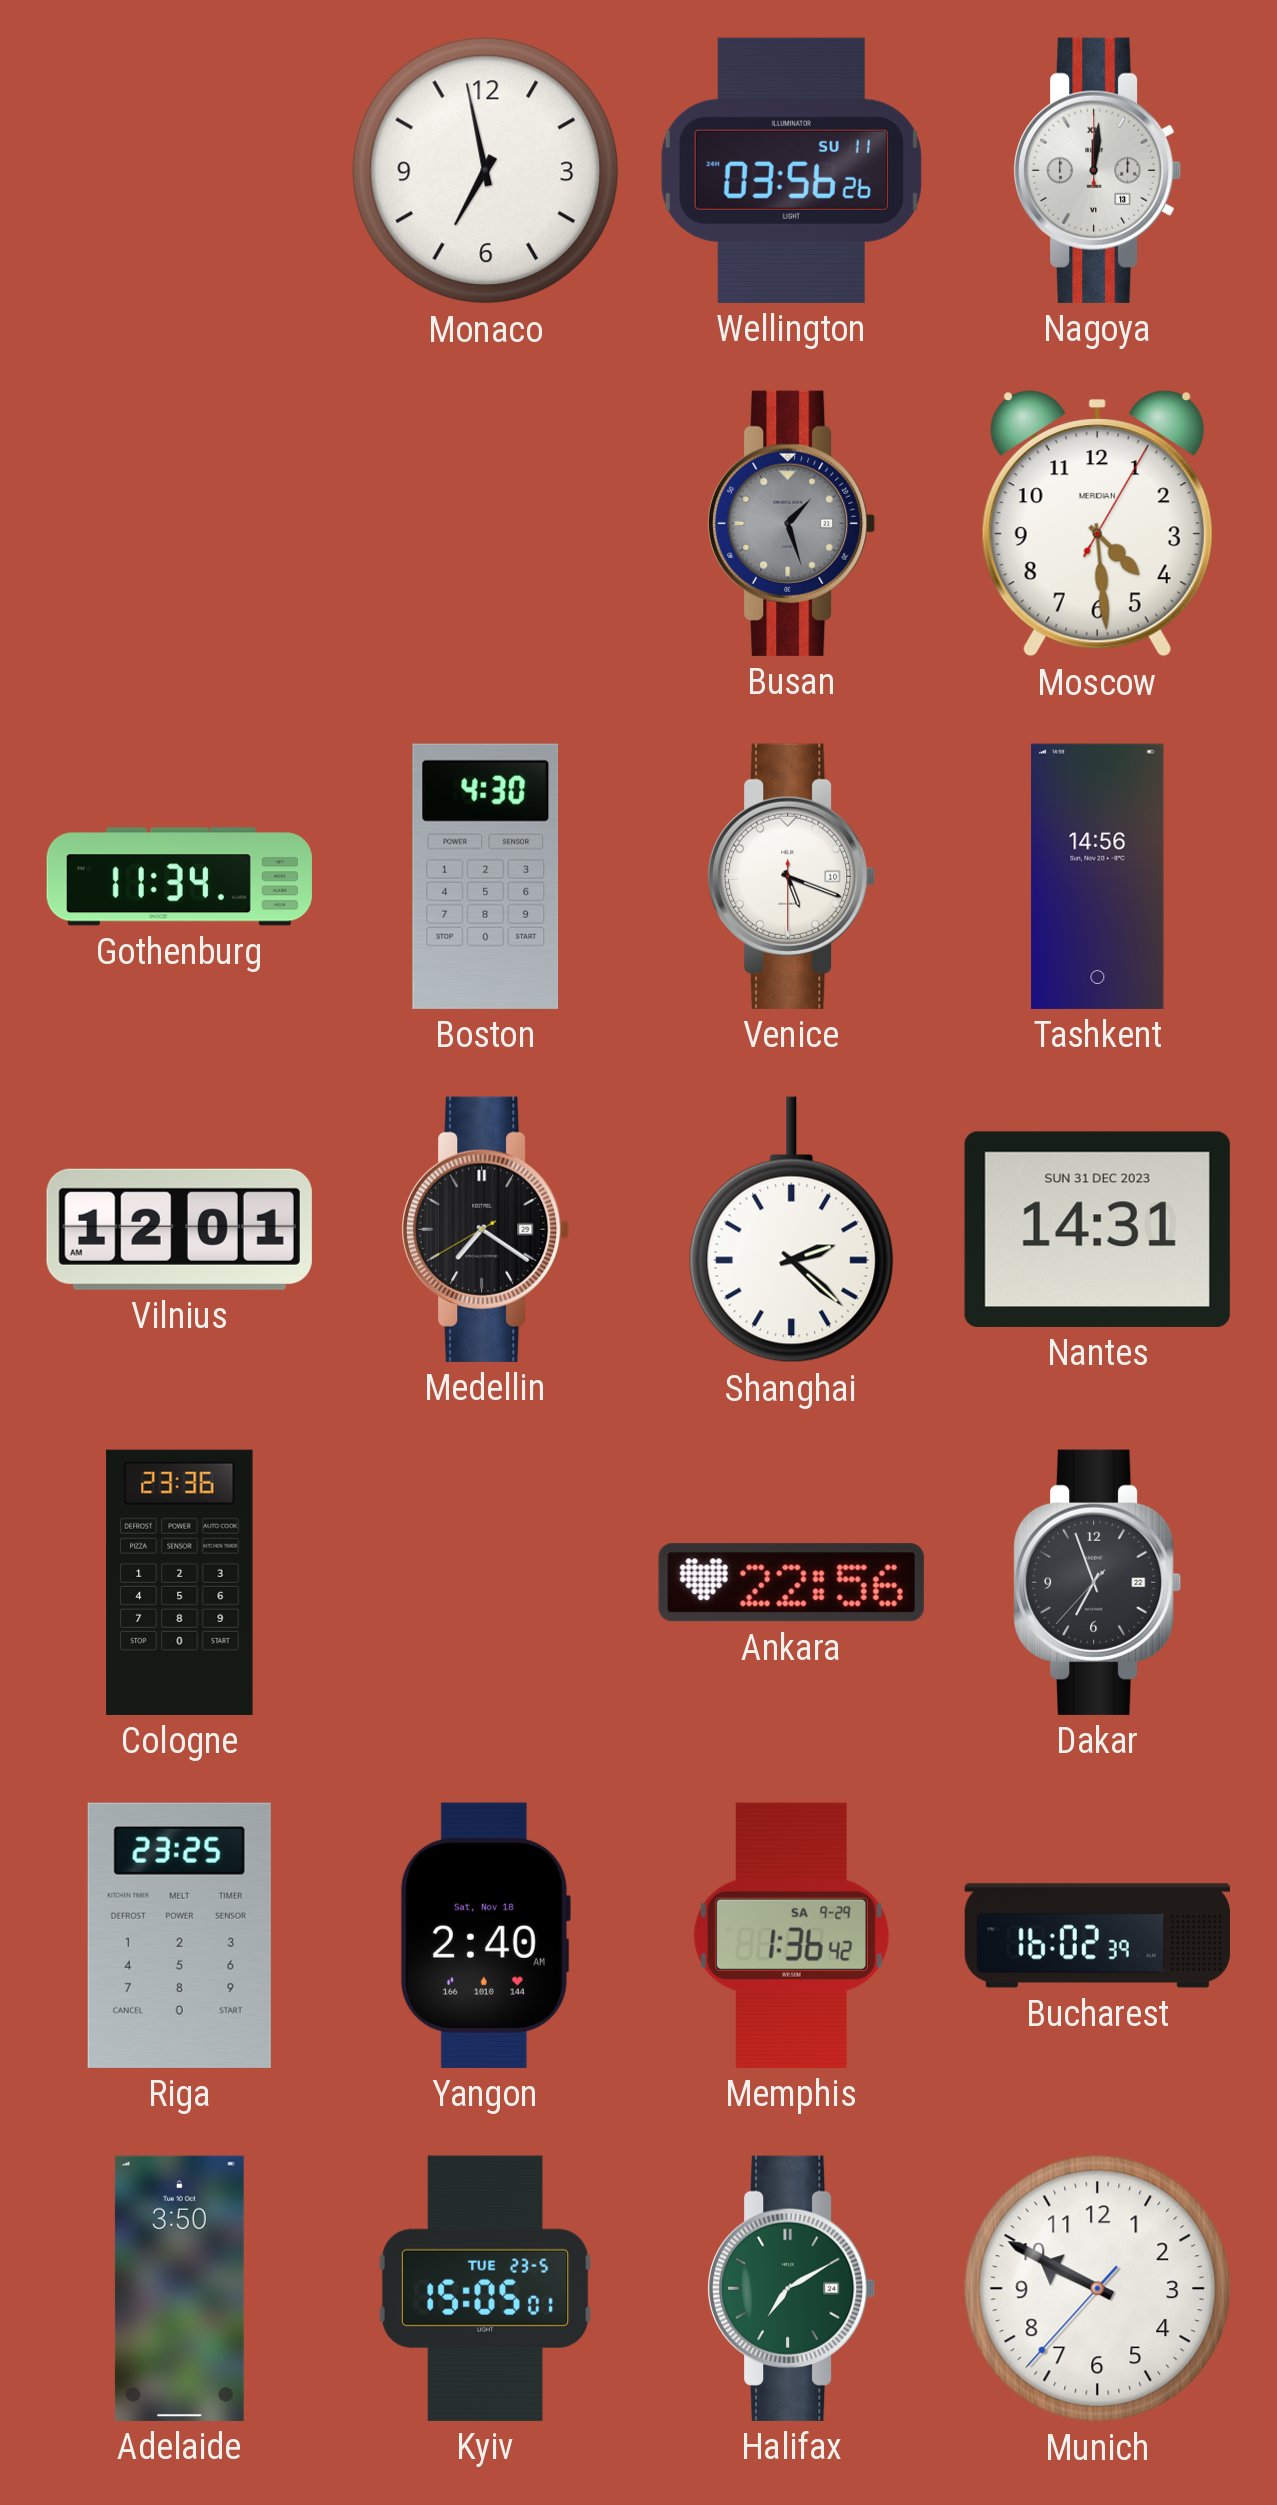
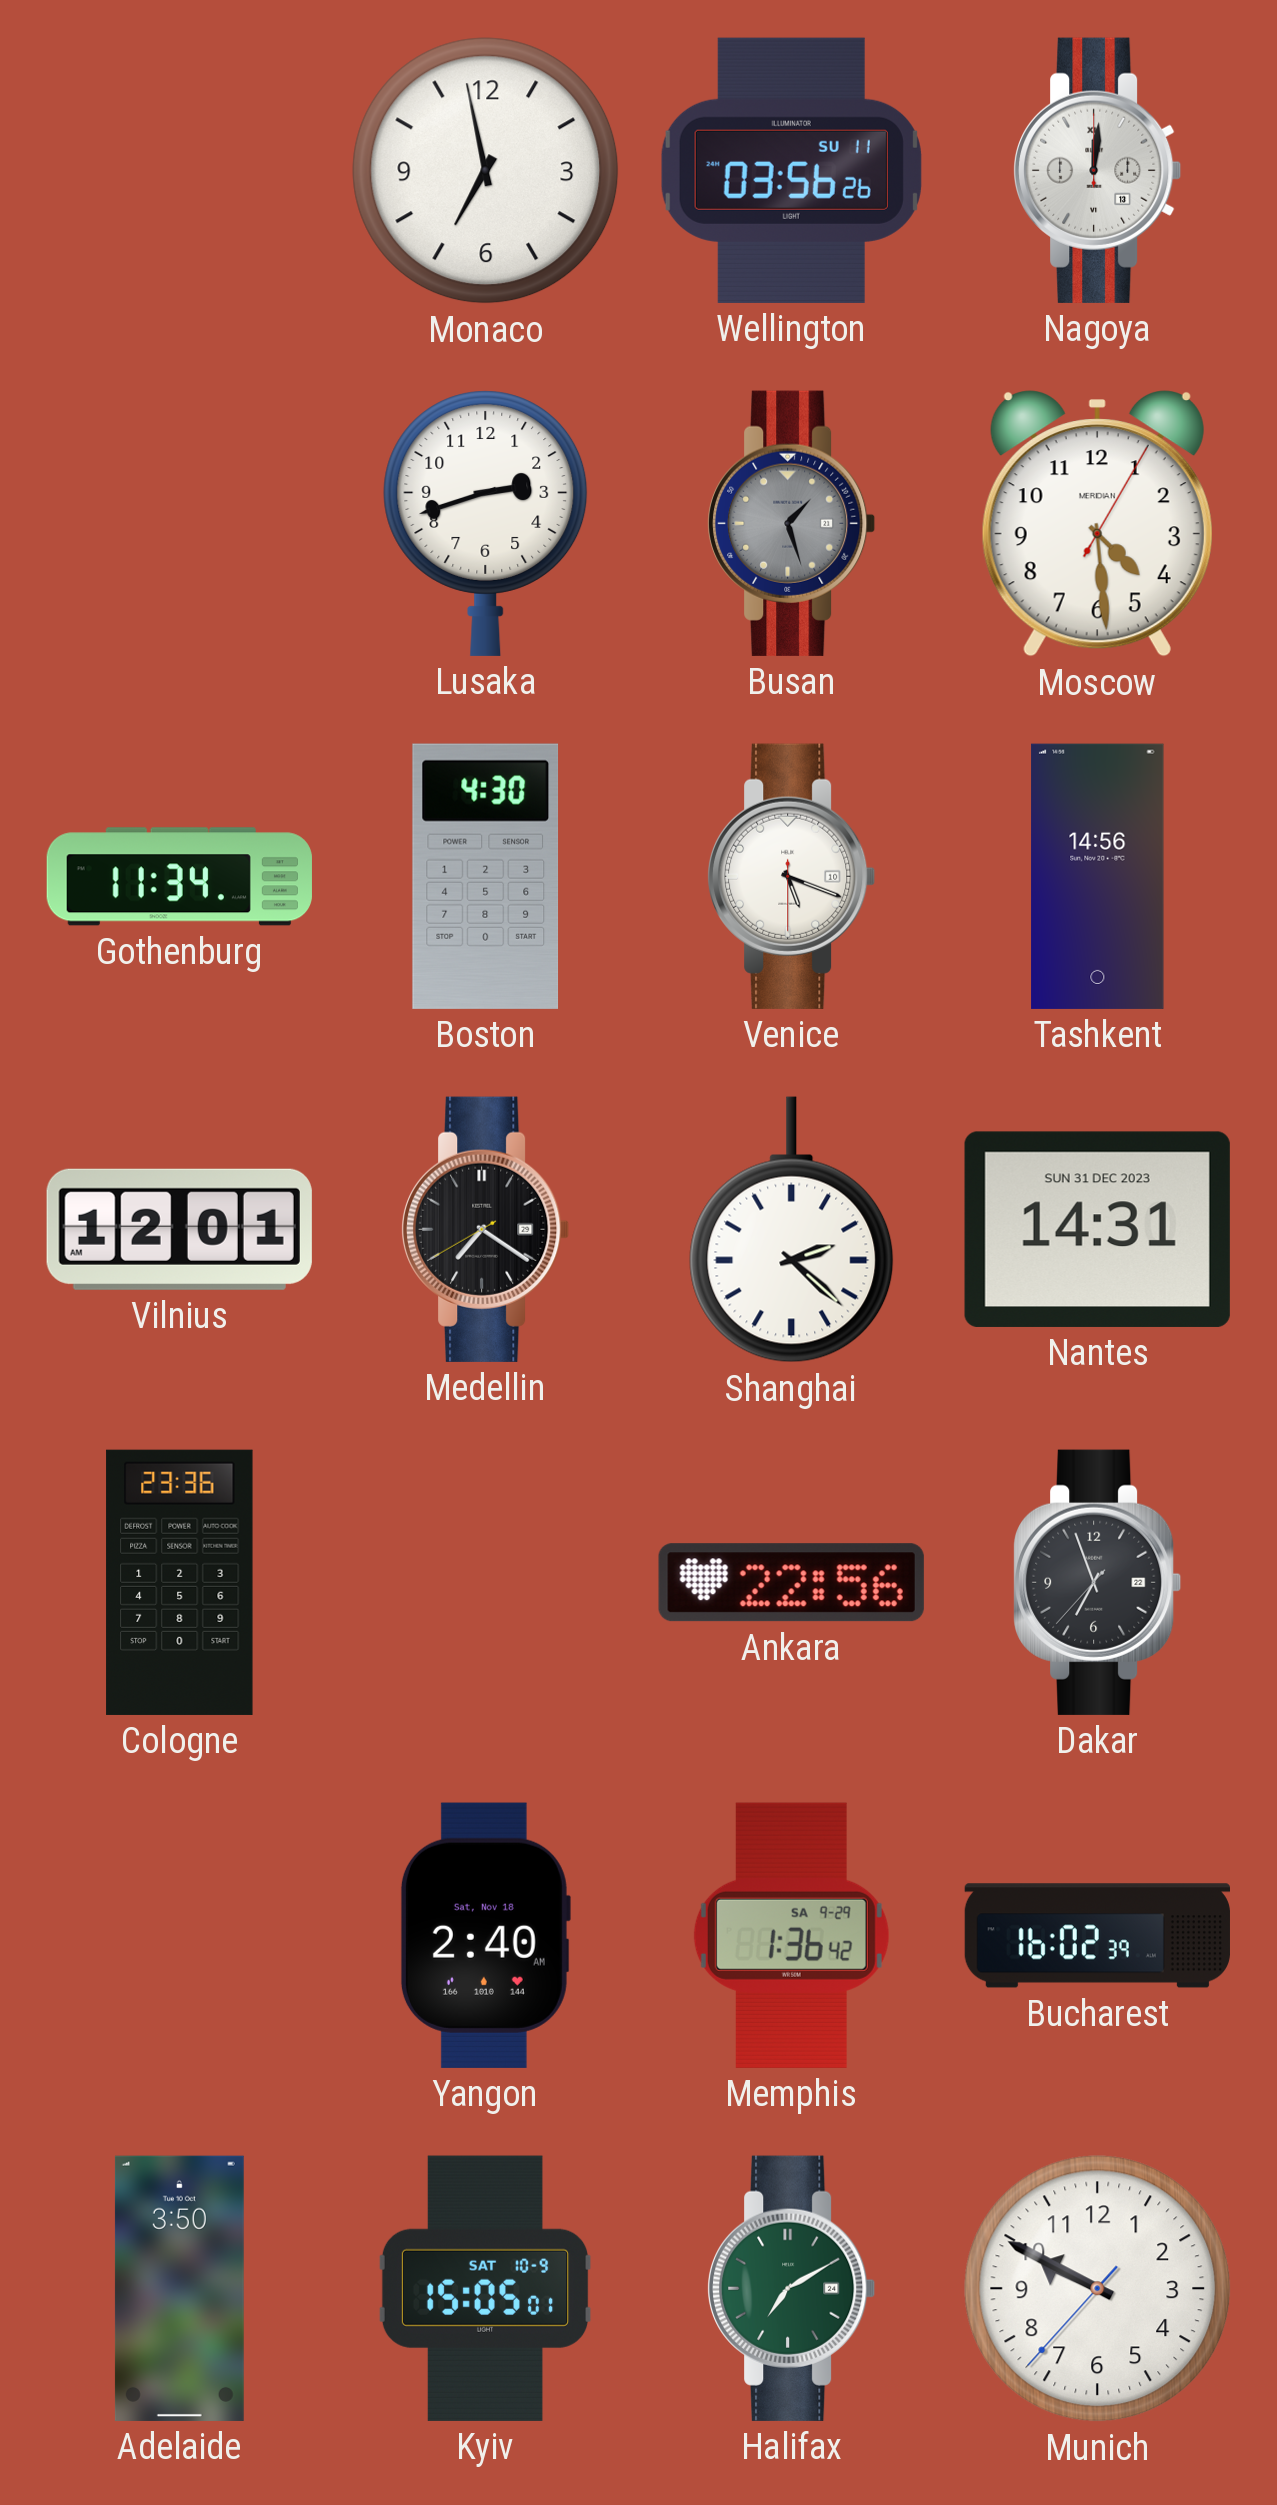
Lusaka: none -> 2:42
Riga: 23:25 -> none
Kyiv date: TUE 23-5 -> SAT 10-9
